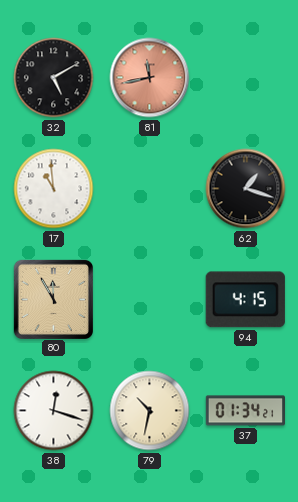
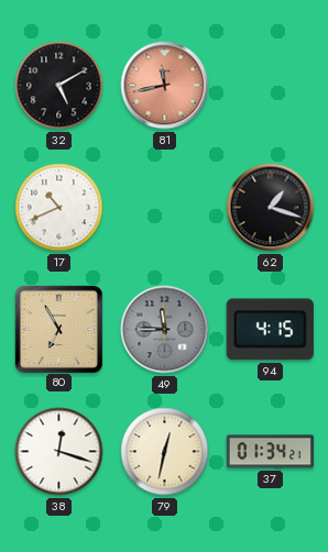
17: 10:59 -> 10:41
80: 11:55 -> 6:55
49: none -> 11:45
79: 10:32 -> 12:32
